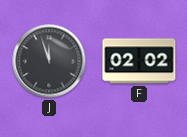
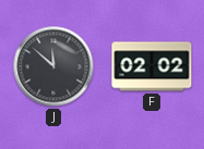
J: 11:57 -> 11:52
